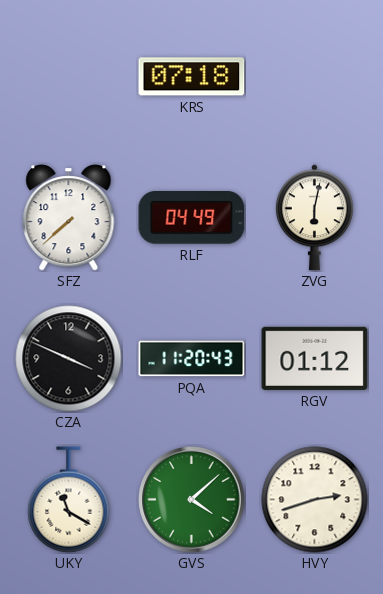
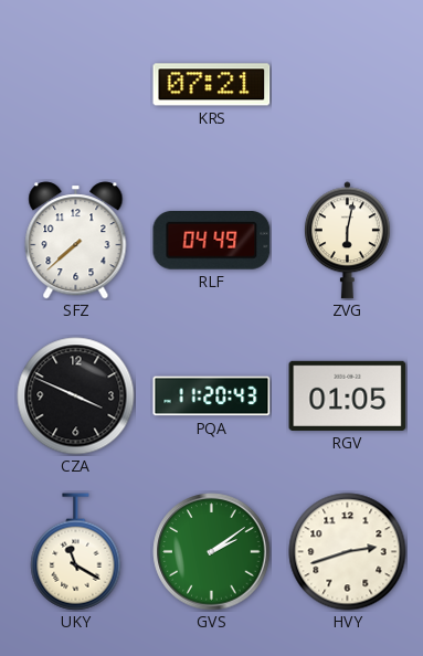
KRS: 07:18 -> 07:21
RGV: 01:12 -> 01:05
GVS: 4:08 -> 2:09
